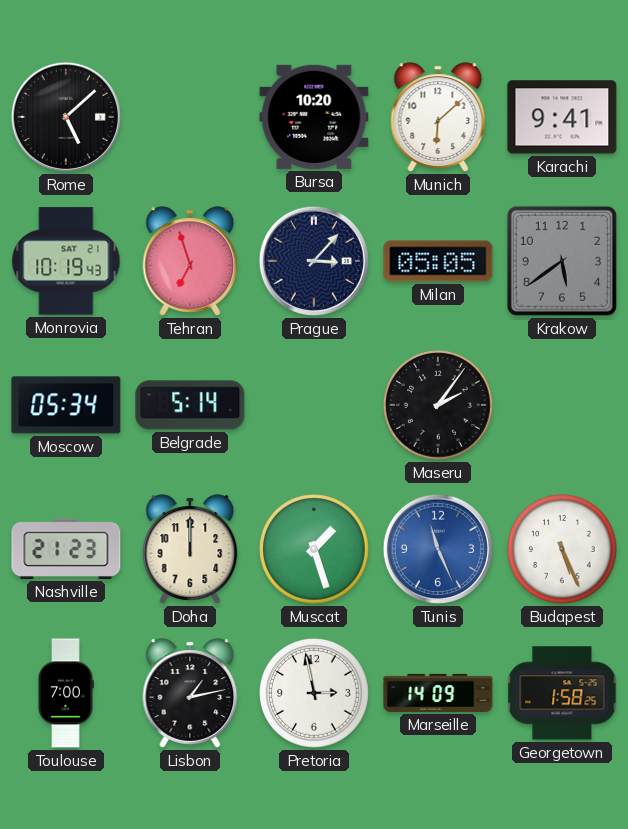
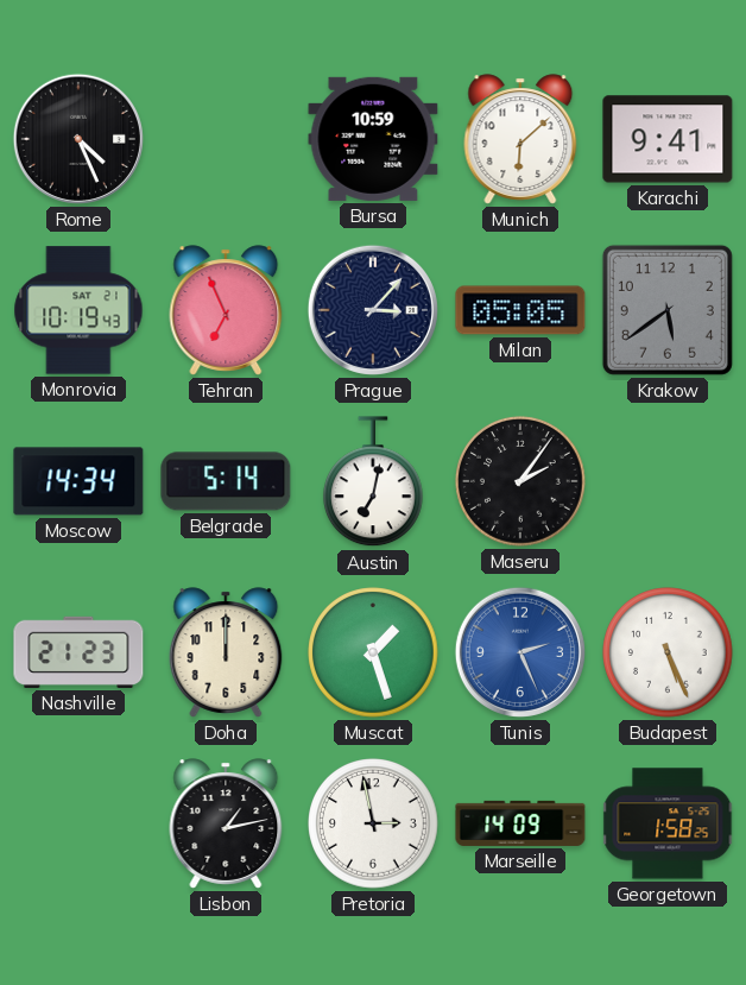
Rome: 5:08 -> 4:26
Bursa: 10:20 -> 10:59
Tehran: 6:57 -> 6:56
Moscow: 05:34 -> 14:34
Austin: none -> 7:02
Tunis: 11:26 -> 2:26
Toulouse: 7:00 -> none
